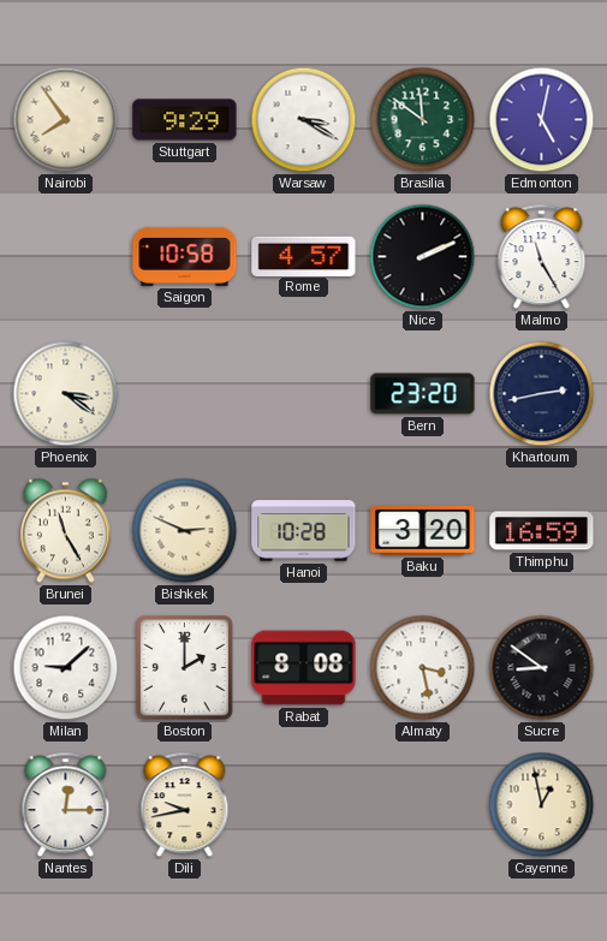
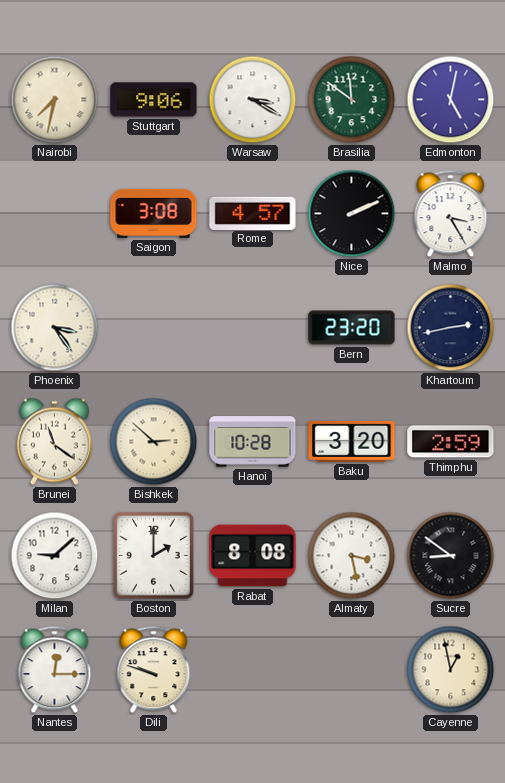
Nairobi: 7:54 -> 7:32
Stuttgart: 9:29 -> 9:06
Saigon: 10:58 -> 3:08
Malmo: 11:25 -> 3:25
Phoenix: 3:21 -> 3:24
Brunei: 11:25 -> 11:21
Bishkek: 2:49 -> 2:52
Thimphu: 16:59 -> 2:59
Dili: 9:43 -> 9:48
